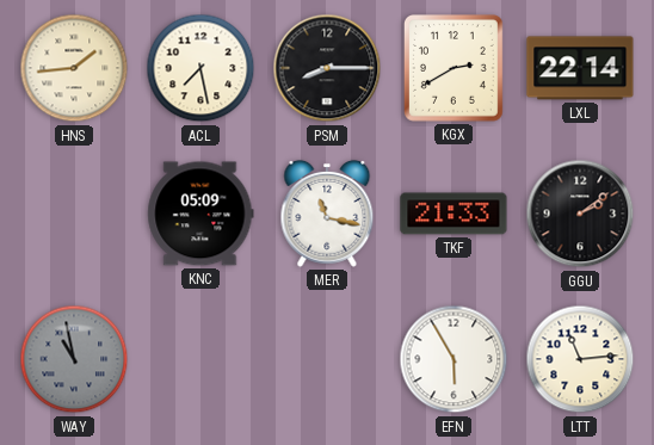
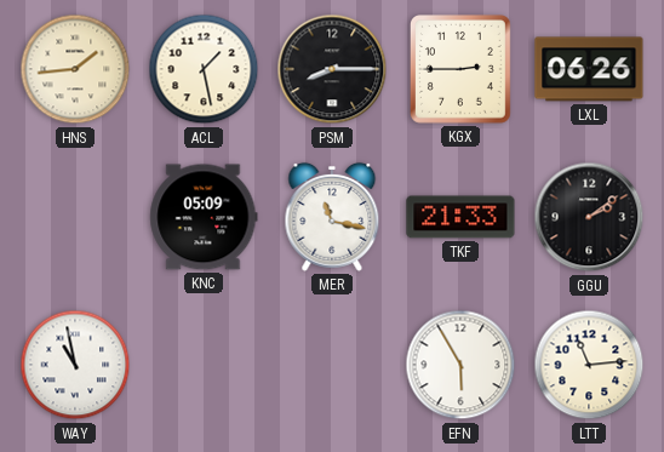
ACL: 7:28 -> 1:28
KGX: 2:40 -> 2:45
LXL: 22:14 -> 06:26
WAY dial: grey -> white
